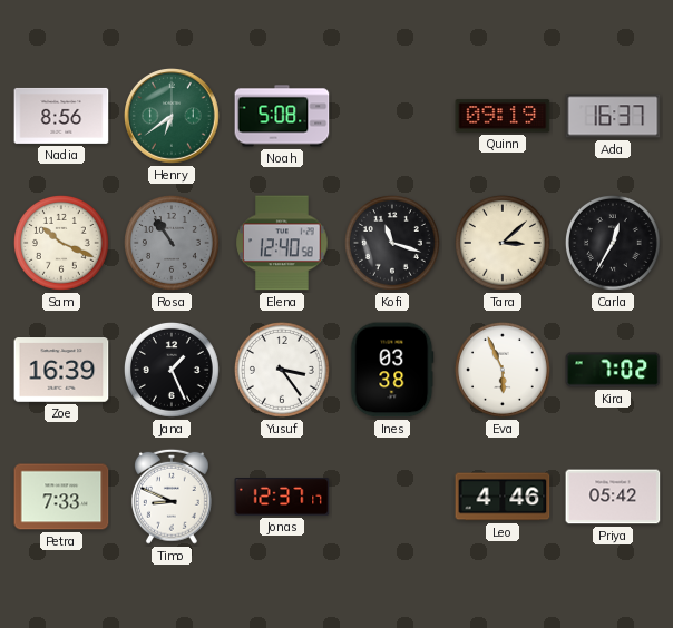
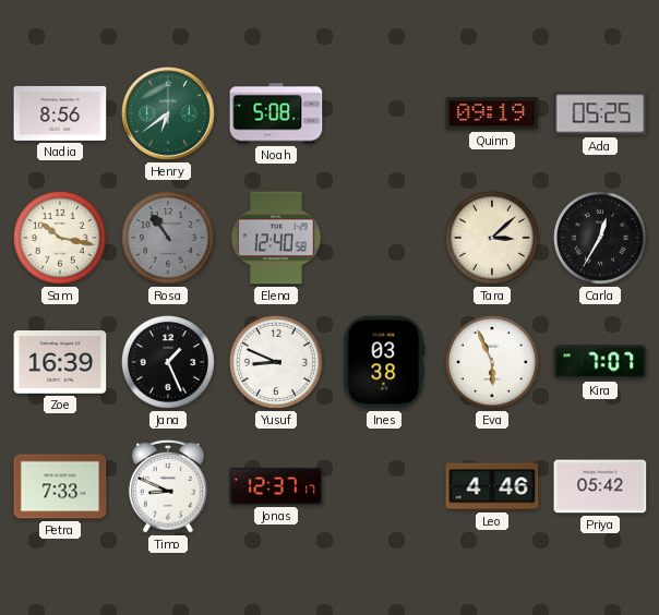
Ada: 16:37 -> 05:25
Sam: 10:19 -> 10:17
Kofi: 11:18 -> none
Yusuf: 3:24 -> 8:49
Kira: 7:02 -> 7:07
